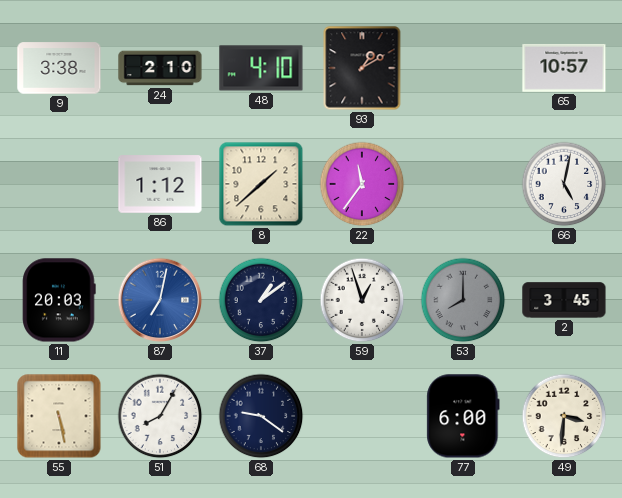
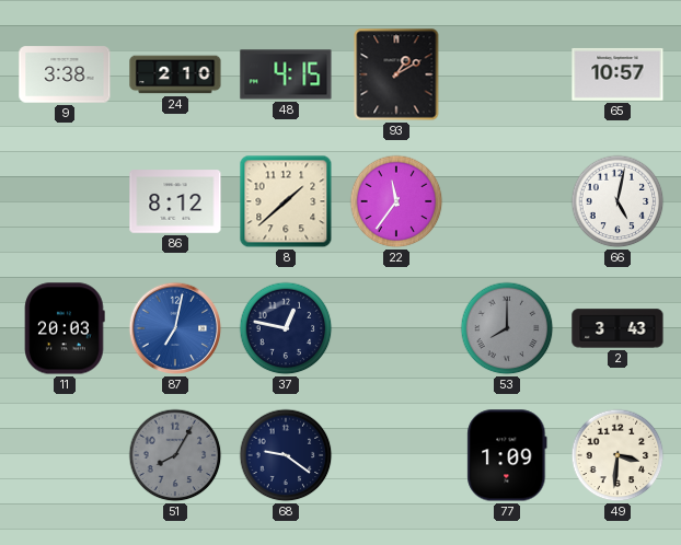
48: 4:10 -> 4:15
86: 1:12 -> 8:12
37: 1:09 -> 12:47
59: 12:57 -> none
2: 3:45 -> 3:43
55: 5:28 -> none
51 dial: white -> grey
77: 6:00 -> 1:09
